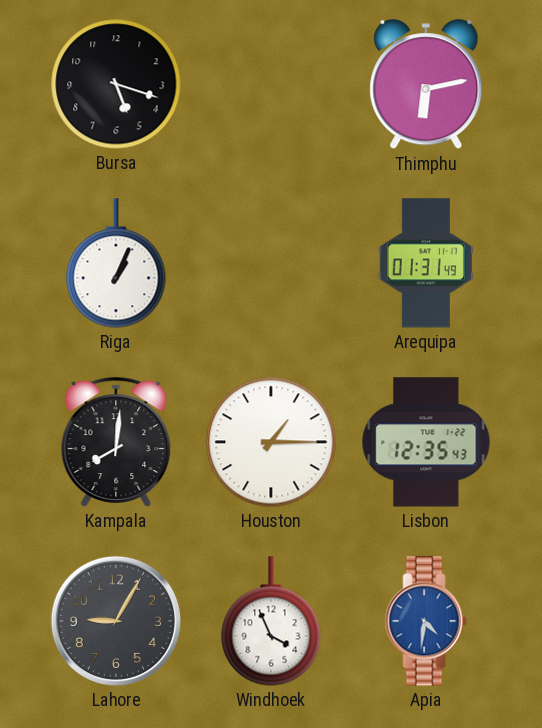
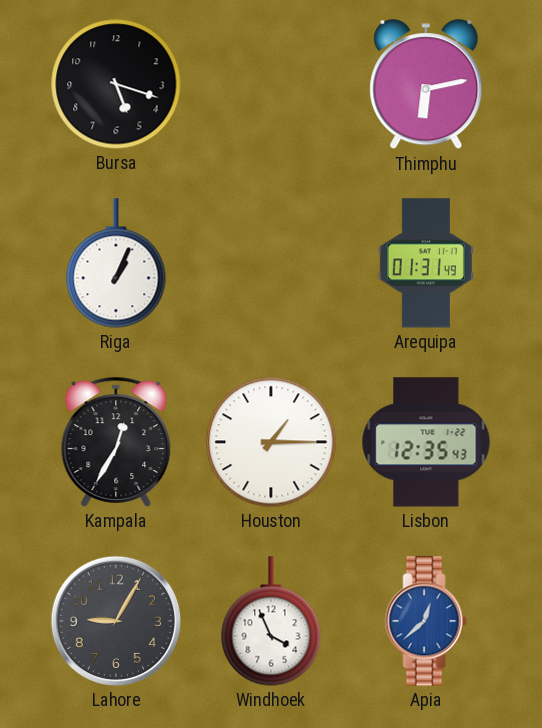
Kampala: 8:01 -> 12:35
Apia: 4:31 -> 12:38
